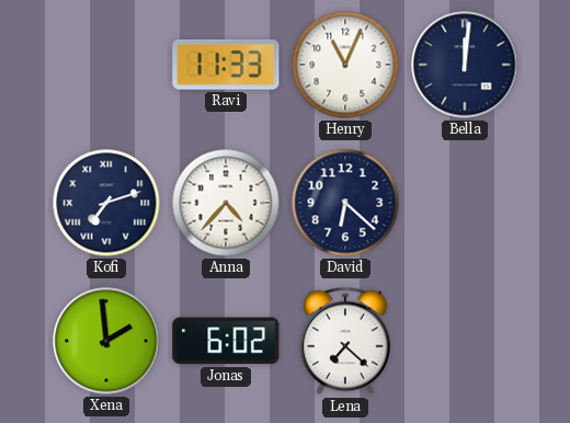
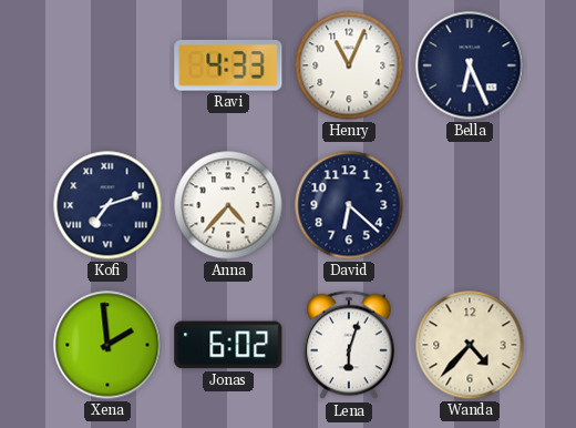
Ravi: 11:33 -> 4:33
Bella: 12:01 -> 6:26
Lena: 7:22 -> 6:03
Wanda: none -> 4:37
